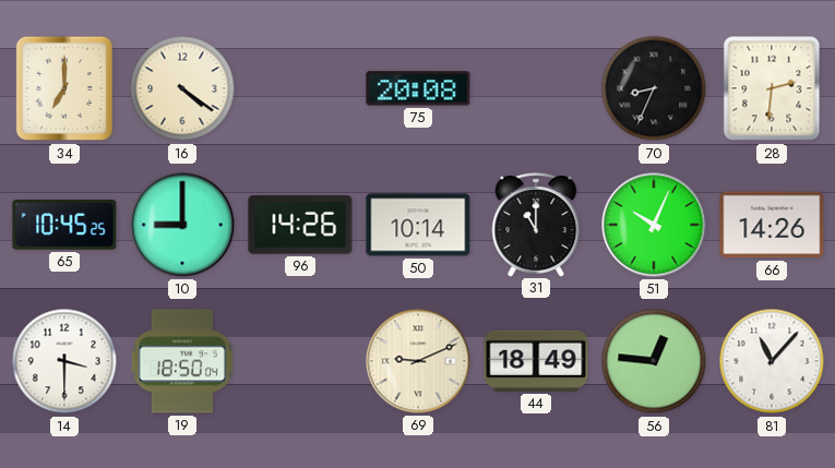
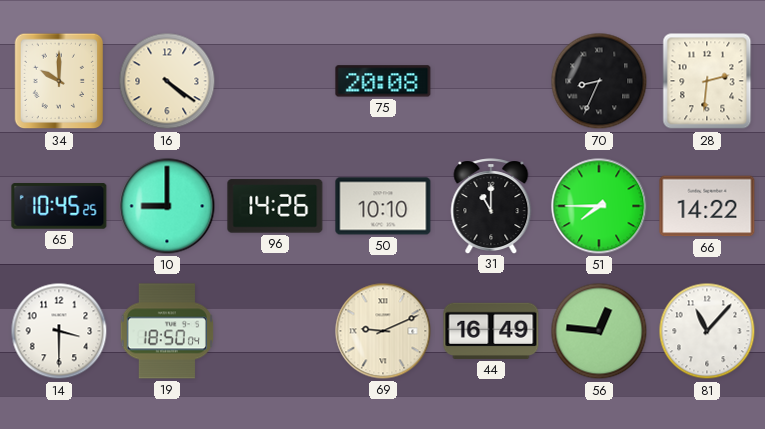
34: 7:00 -> 10:00
50: 10:14 -> 10:10
51: 10:04 -> 7:45
66: 14:26 -> 14:22
44: 18:49 -> 16:49
